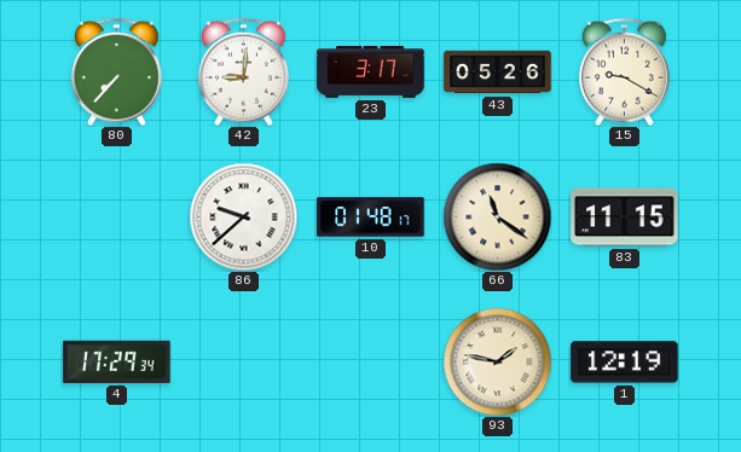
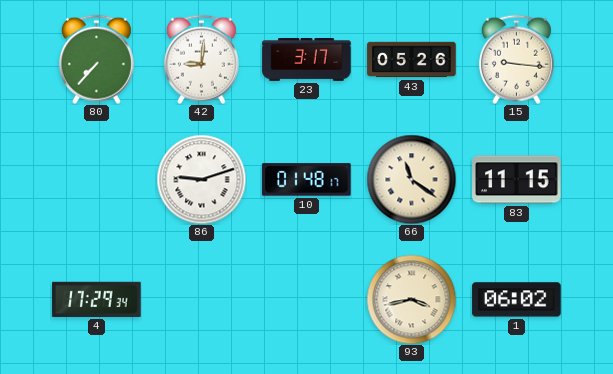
15: 9:20 -> 9:16
86: 9:38 -> 9:12
93: 1:47 -> 3:43
1: 12:19 -> 06:02
